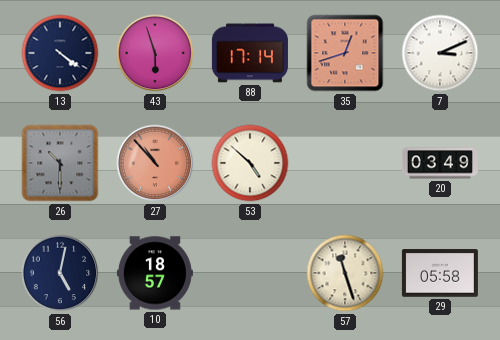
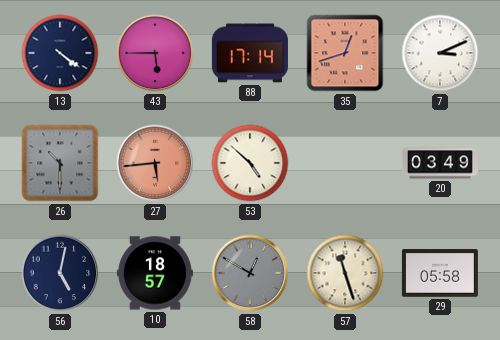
43: 5:57 -> 5:45
27: 10:53 -> 5:44
58: none -> 12:50
